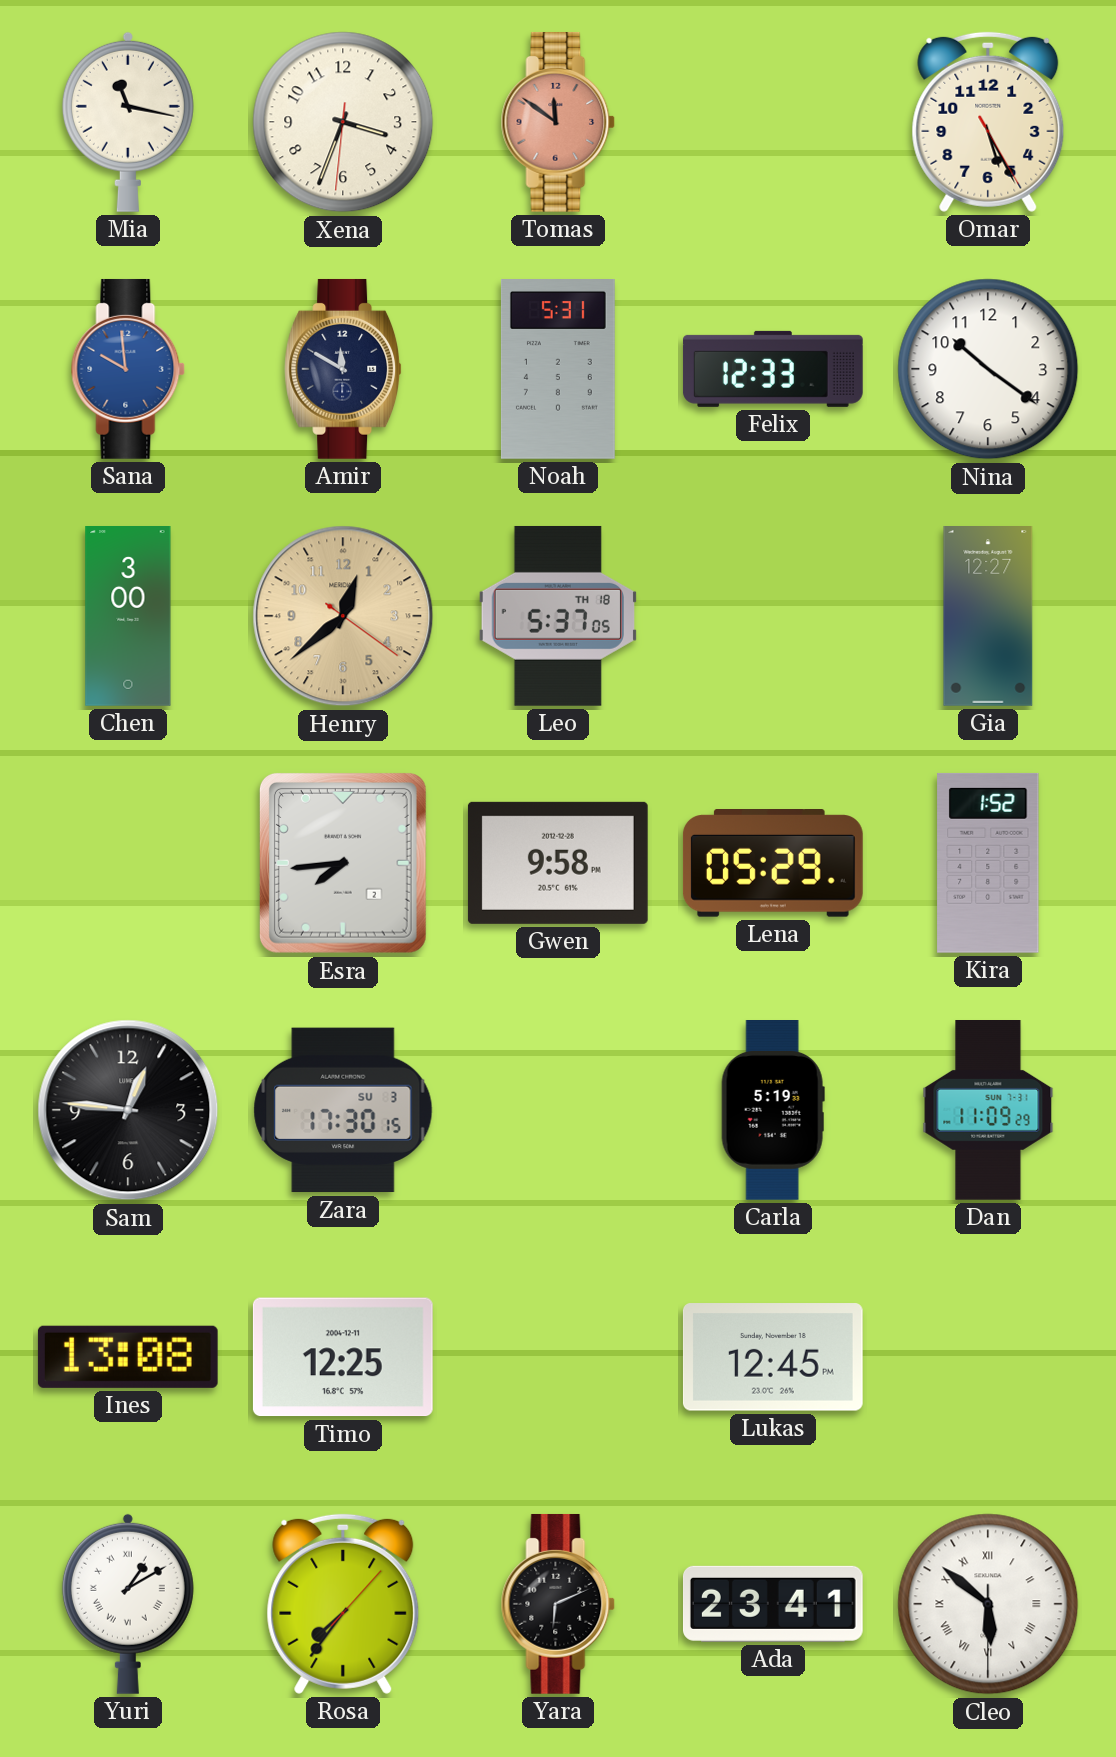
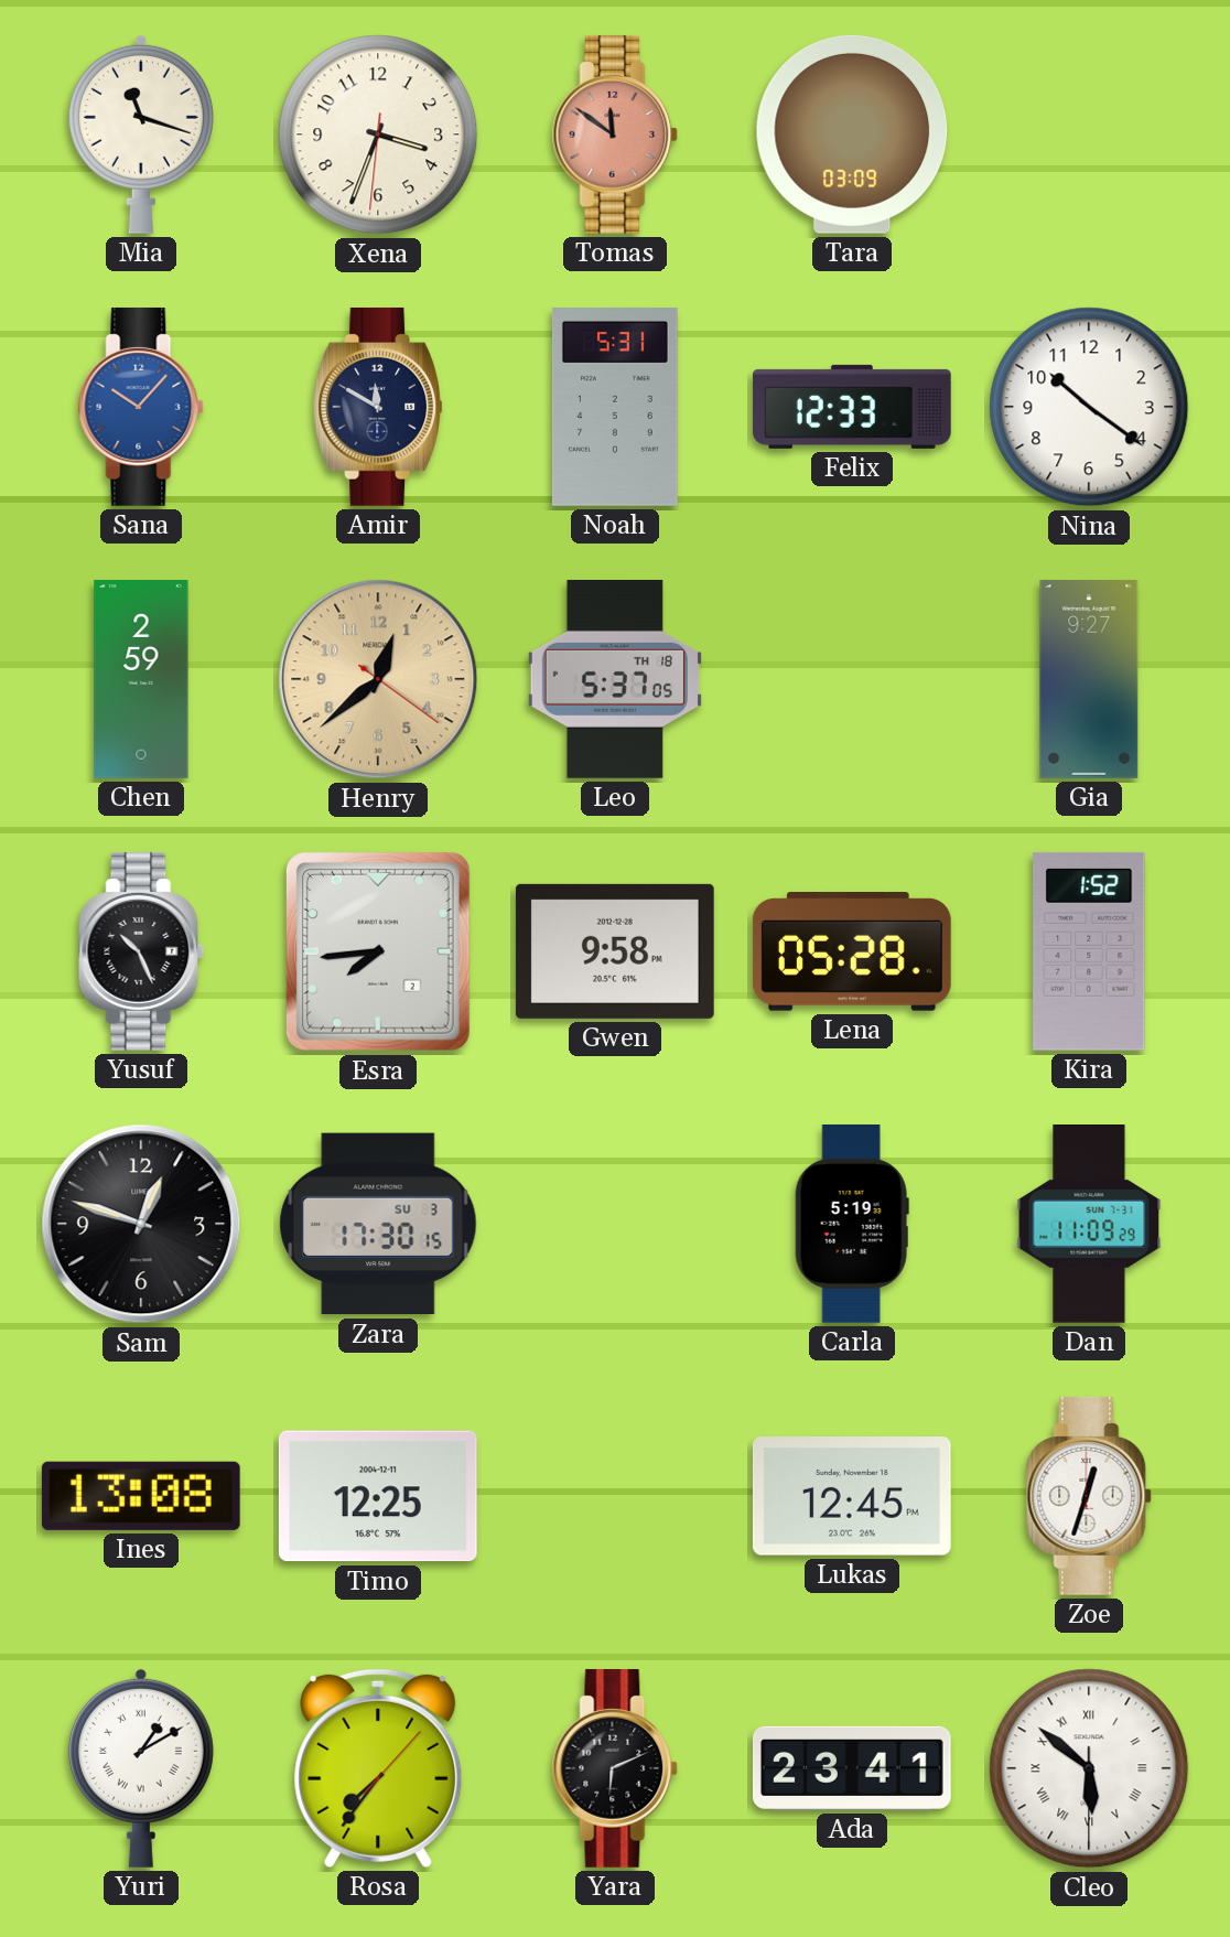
Mia: 11:17 -> 11:18
Tara: none -> 03:09
Omar: 5:25 -> none
Sana: 9:59 -> 10:07
Chen: 3:00 -> 2:59
Gia: 12:27 -> 9:27
Yusuf: none -> 10:26
Lena: 05:29 -> 05:28
Sam: 12:46 -> 12:48
Zoe: none -> 12:33
